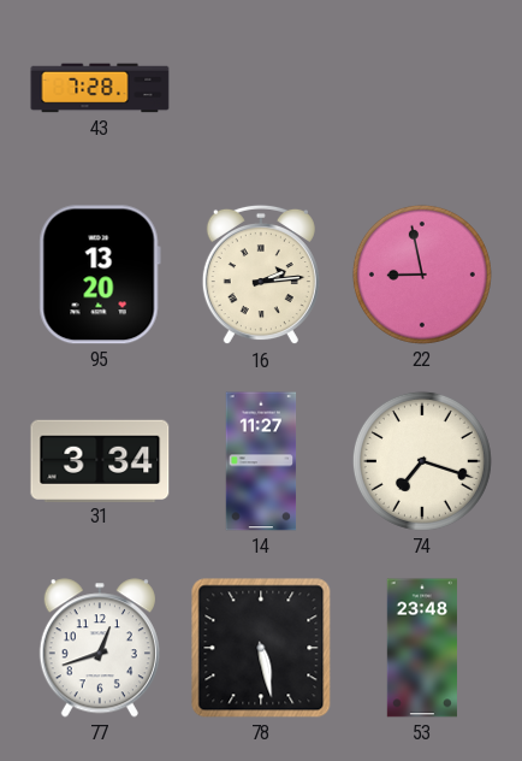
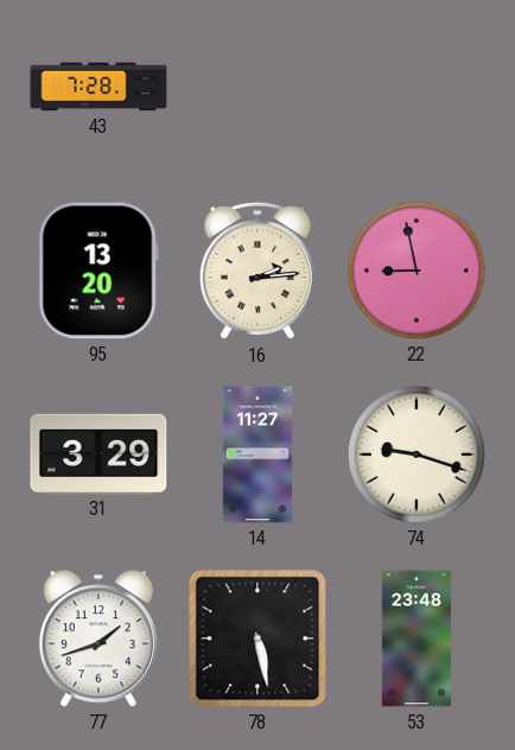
31: 3:34 -> 3:29
74: 7:18 -> 9:18
77: 12:42 -> 1:42
